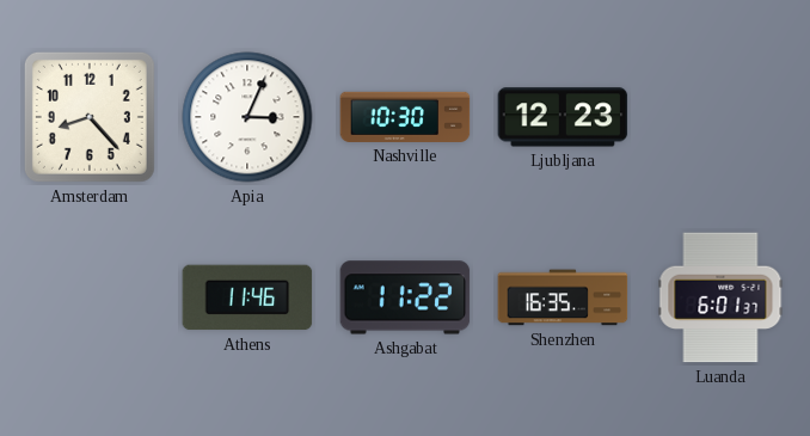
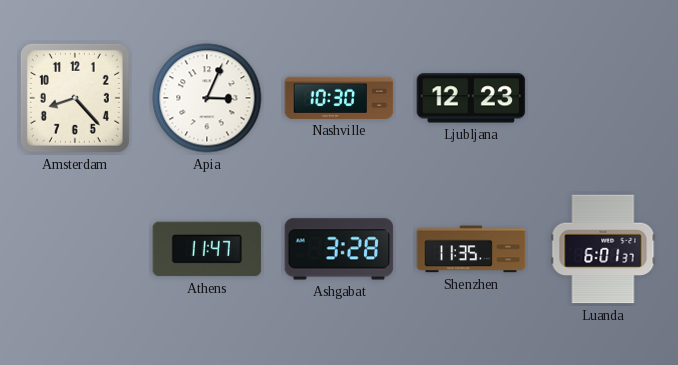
Athens: 11:46 -> 11:47
Ashgabat: 11:22 -> 3:28
Shenzhen: 16:35 -> 11:35
